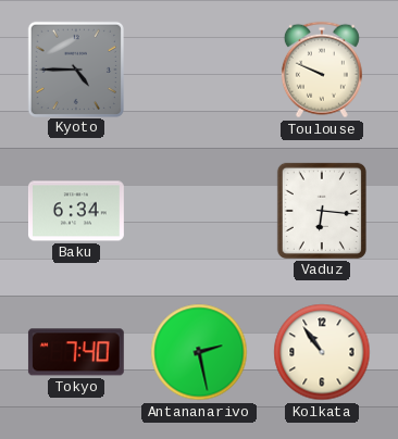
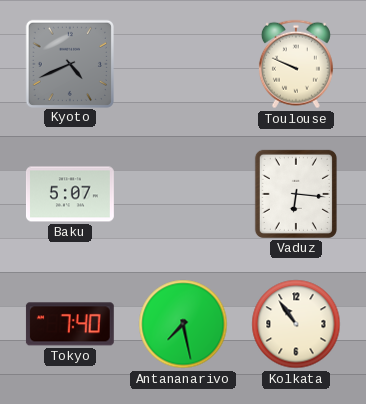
Kyoto: 4:45 -> 4:41
Baku: 6:34 -> 5:07
Antananarivo: 2:28 -> 7:28
